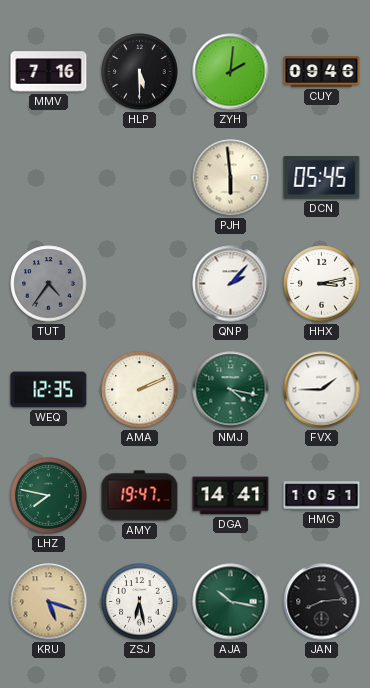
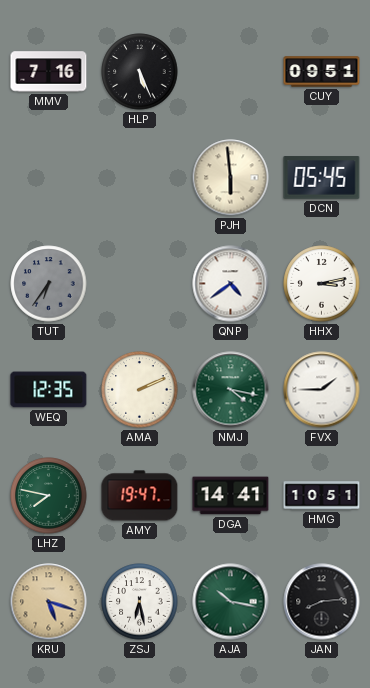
HLP: 5:30 -> 5:26
ZYH: 2:01 -> none
CUY: 09:46 -> 09:51
TUT: 4:36 -> 6:36
QNP: 2:07 -> 4:39
